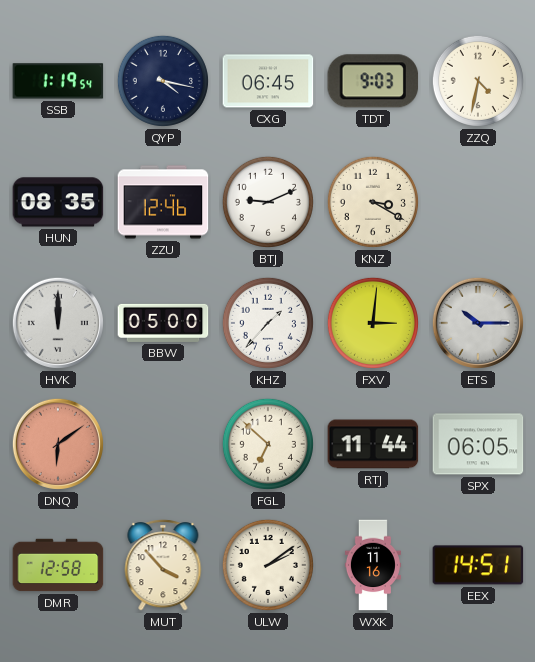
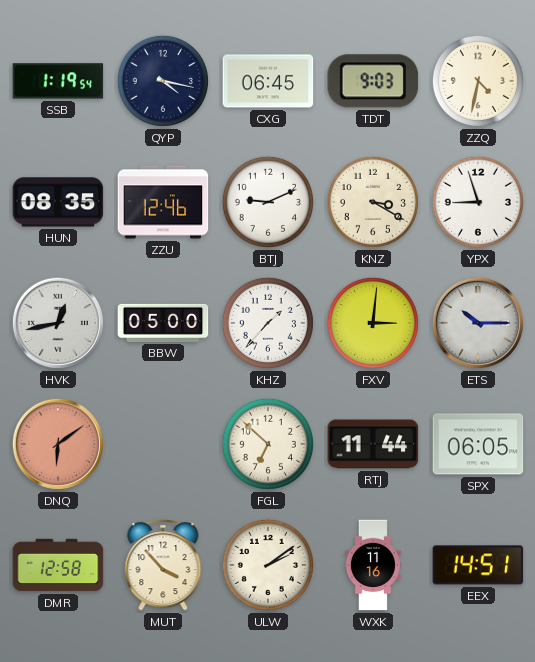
YPX: none -> 8:57
HVK: 12:00 -> 12:43
